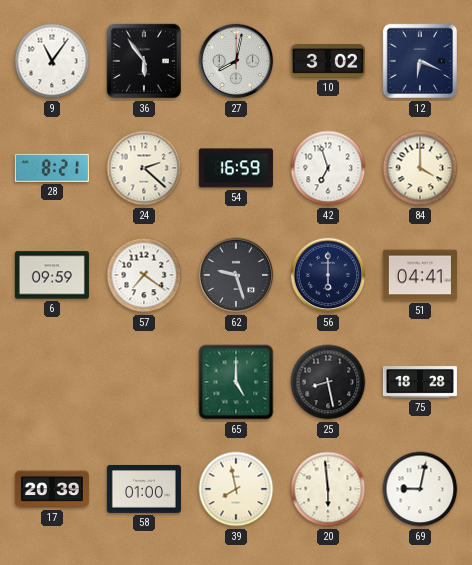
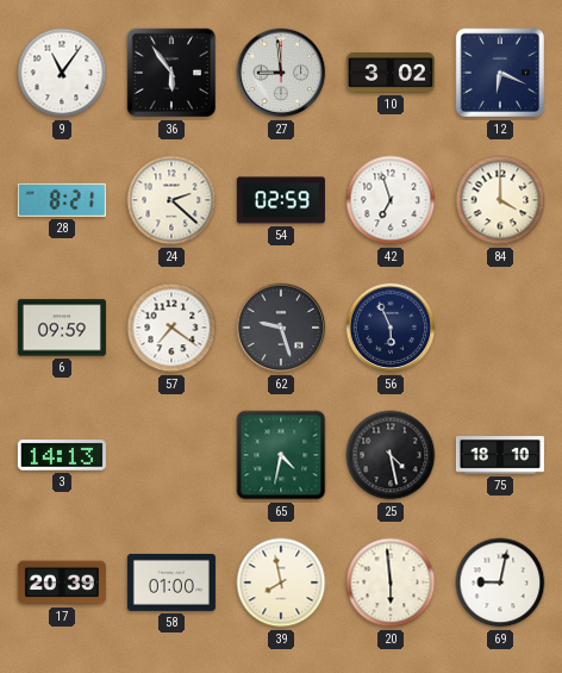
27: 8:02 -> 8:59
54: 16:59 -> 02:59
56: 6:00 -> 5:56
51: 04:41 -> none
3: none -> 14:13
65: 5:00 -> 4:32
25: 8:28 -> 4:28
75: 18:28 -> 18:10
